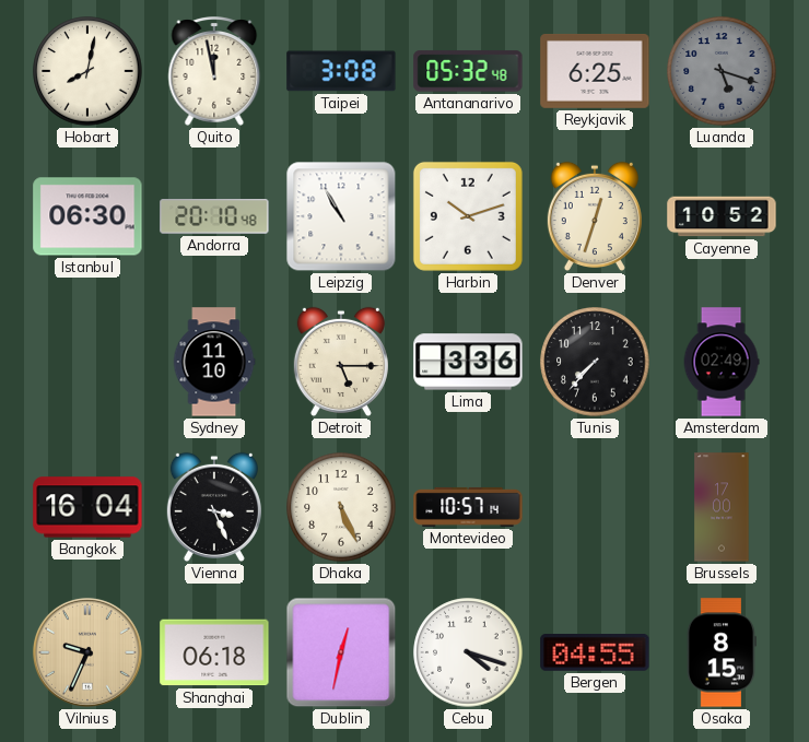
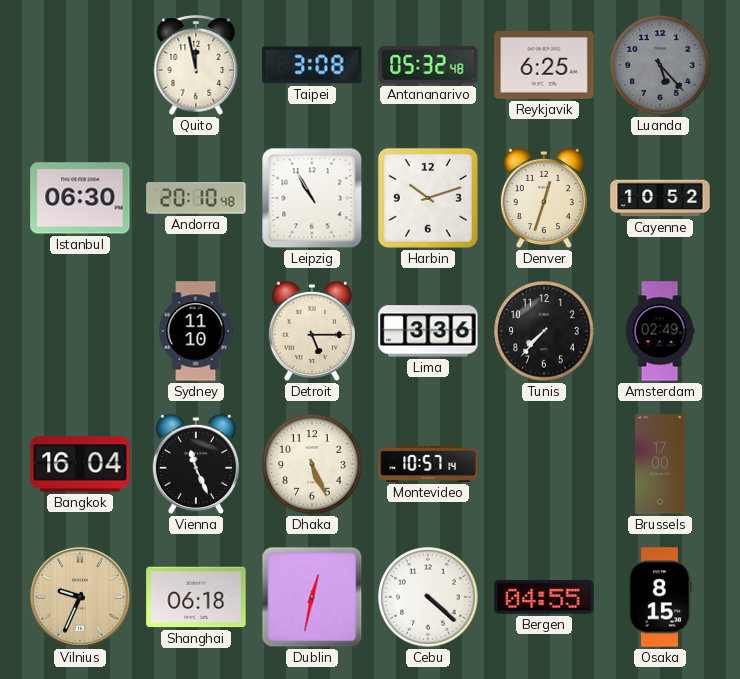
Hobart: 8:02 -> none
Luanda: 5:18 -> 5:23
Vienna: 3:26 -> 11:26
Cebu: 4:18 -> 4:22
